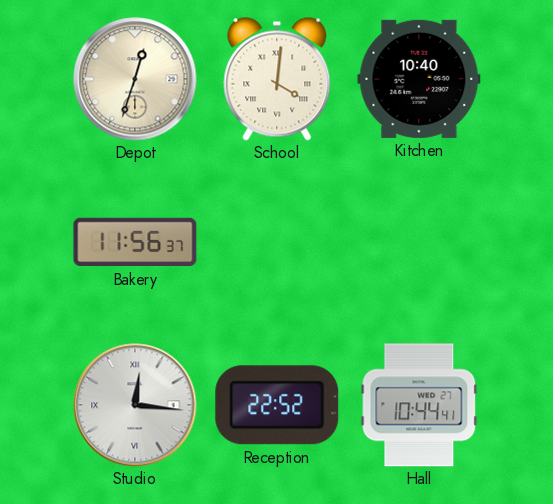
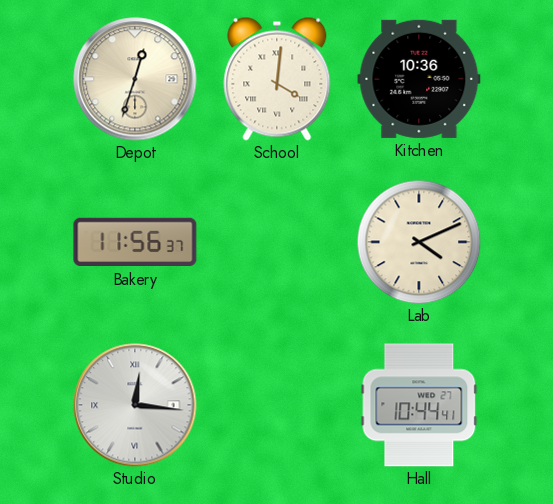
Kitchen: 10:40 -> 10:36
Lab: none -> 4:11
Reception: 22:52 -> none
